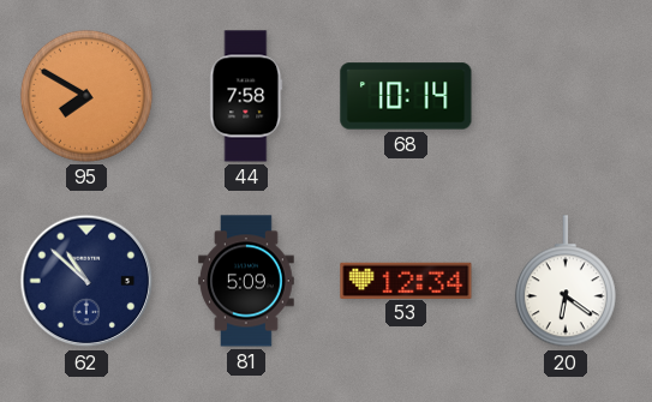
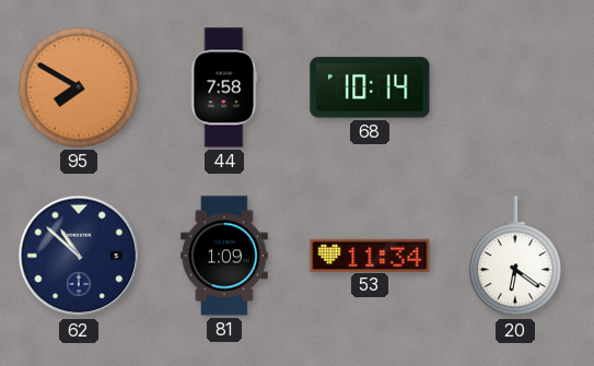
81: 5:09 -> 1:09
53: 12:34 -> 11:34
